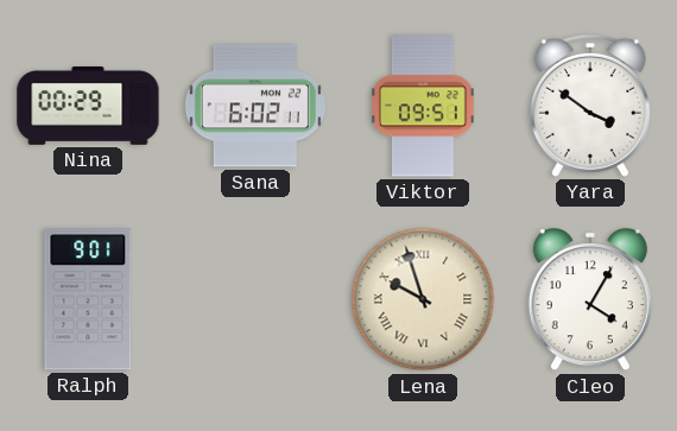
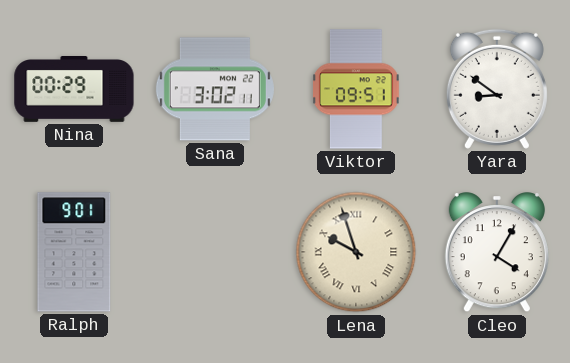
Sana: 6:02 -> 3:02
Yara: 3:51 -> 8:51
